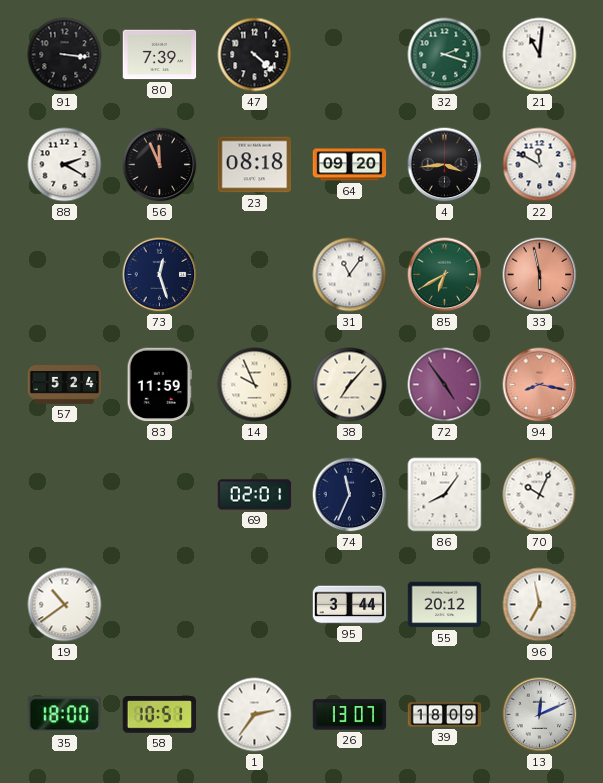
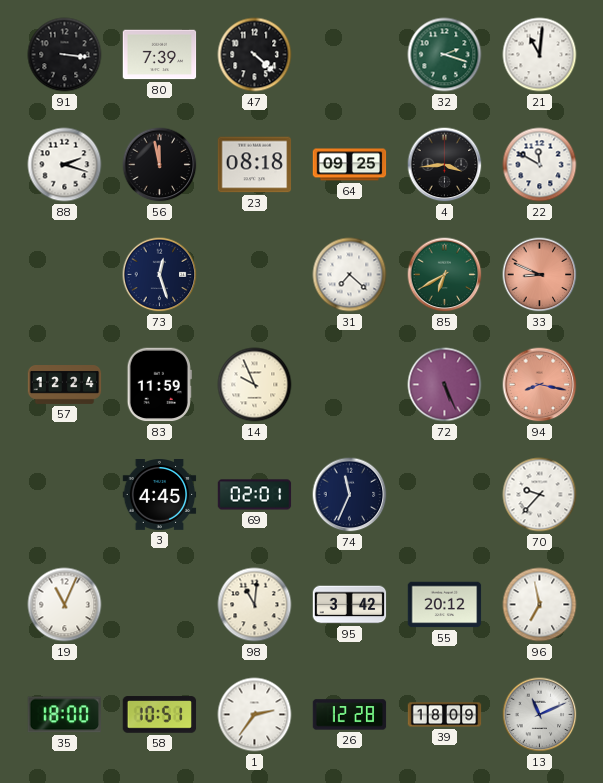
88: 2:20 -> 2:18
56: 11:56 -> 11:58
64: 09:20 -> 09:25
31: 11:06 -> 7:22
33: 5:58 -> 8:49
57: 5:24 -> 12:24
38: 7:07 -> none
72: 4:54 -> 5:26
3: none -> 4:45
86: 8:06 -> none
70: 10:04 -> 9:37
19: 10:39 -> 11:04
98: none -> 11:01
95: 3:44 -> 3:42
26: 13:07 -> 12:28
13: 12:11 -> 11:11
